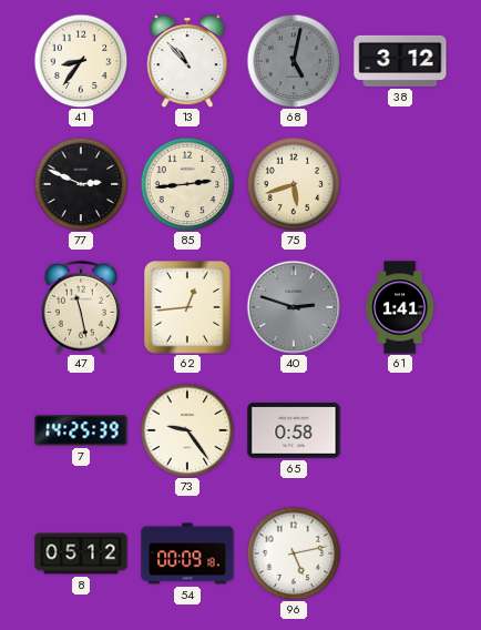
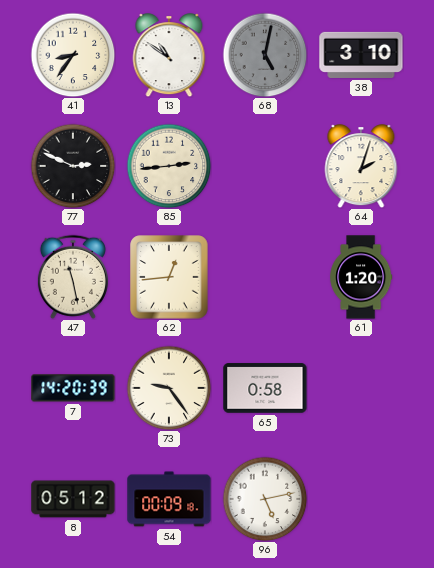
13: 10:53 -> 10:51
38: 3:12 -> 3:10
75: 5:42 -> none
64: none -> 2:03
40: 2:48 -> none
61: 1:41 -> 1:20
7: 14:25 -> 14:20
